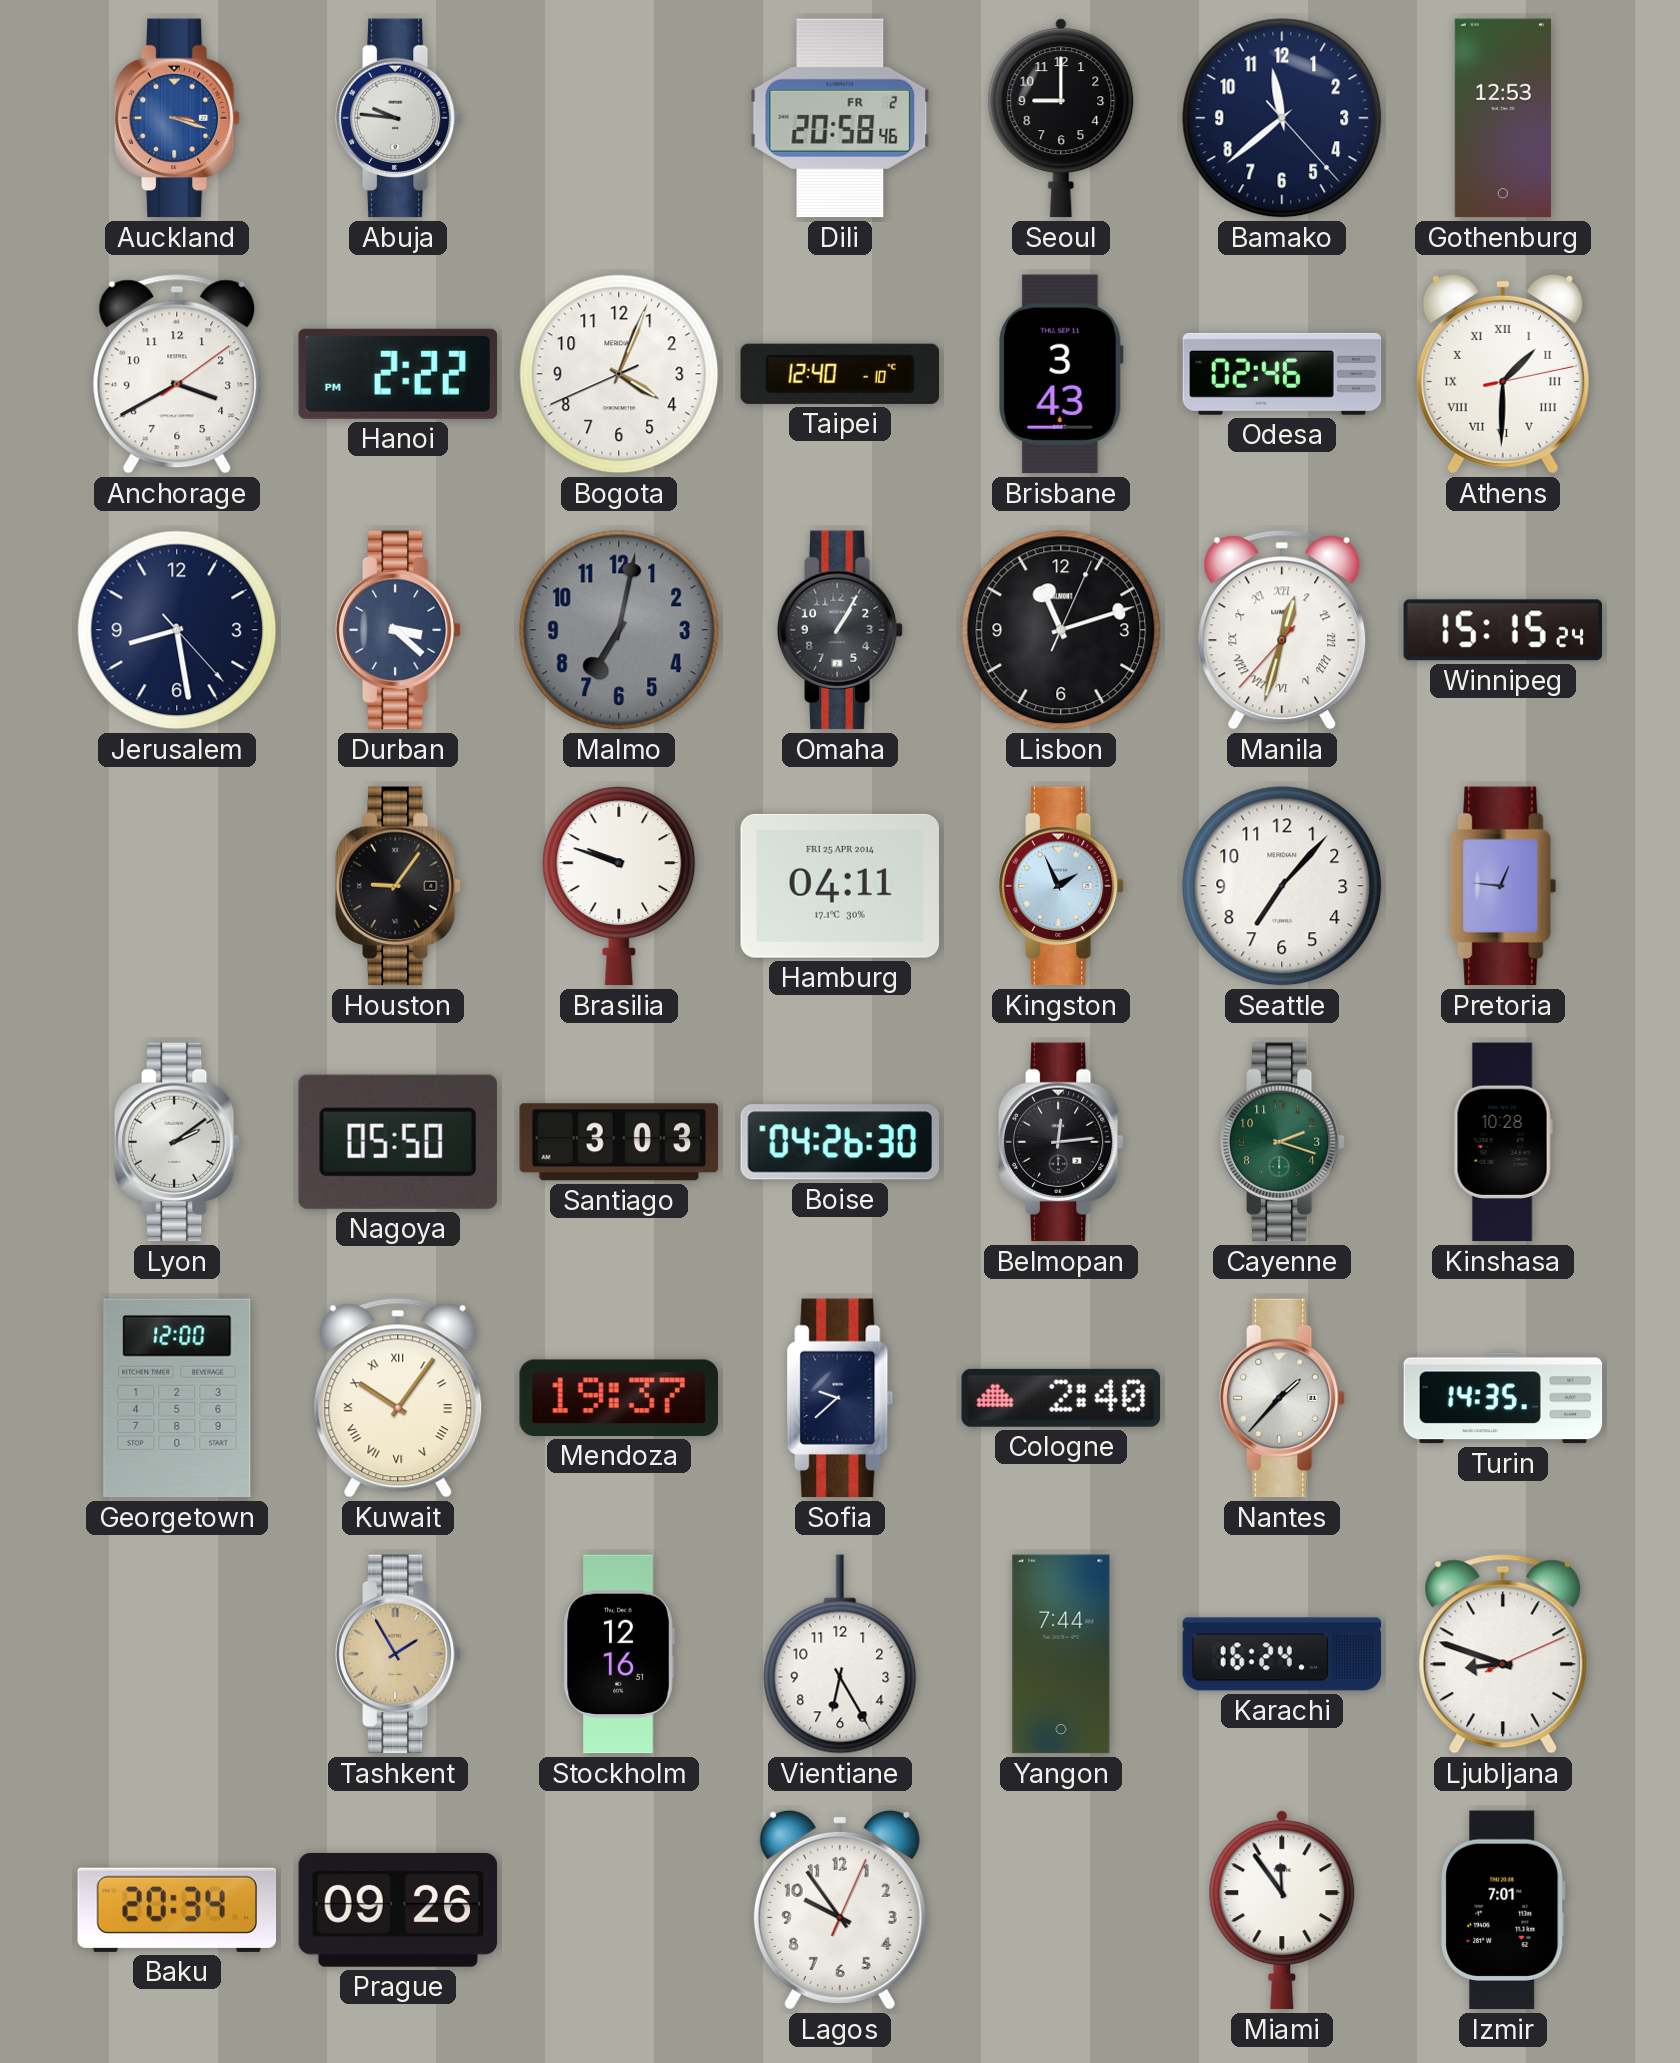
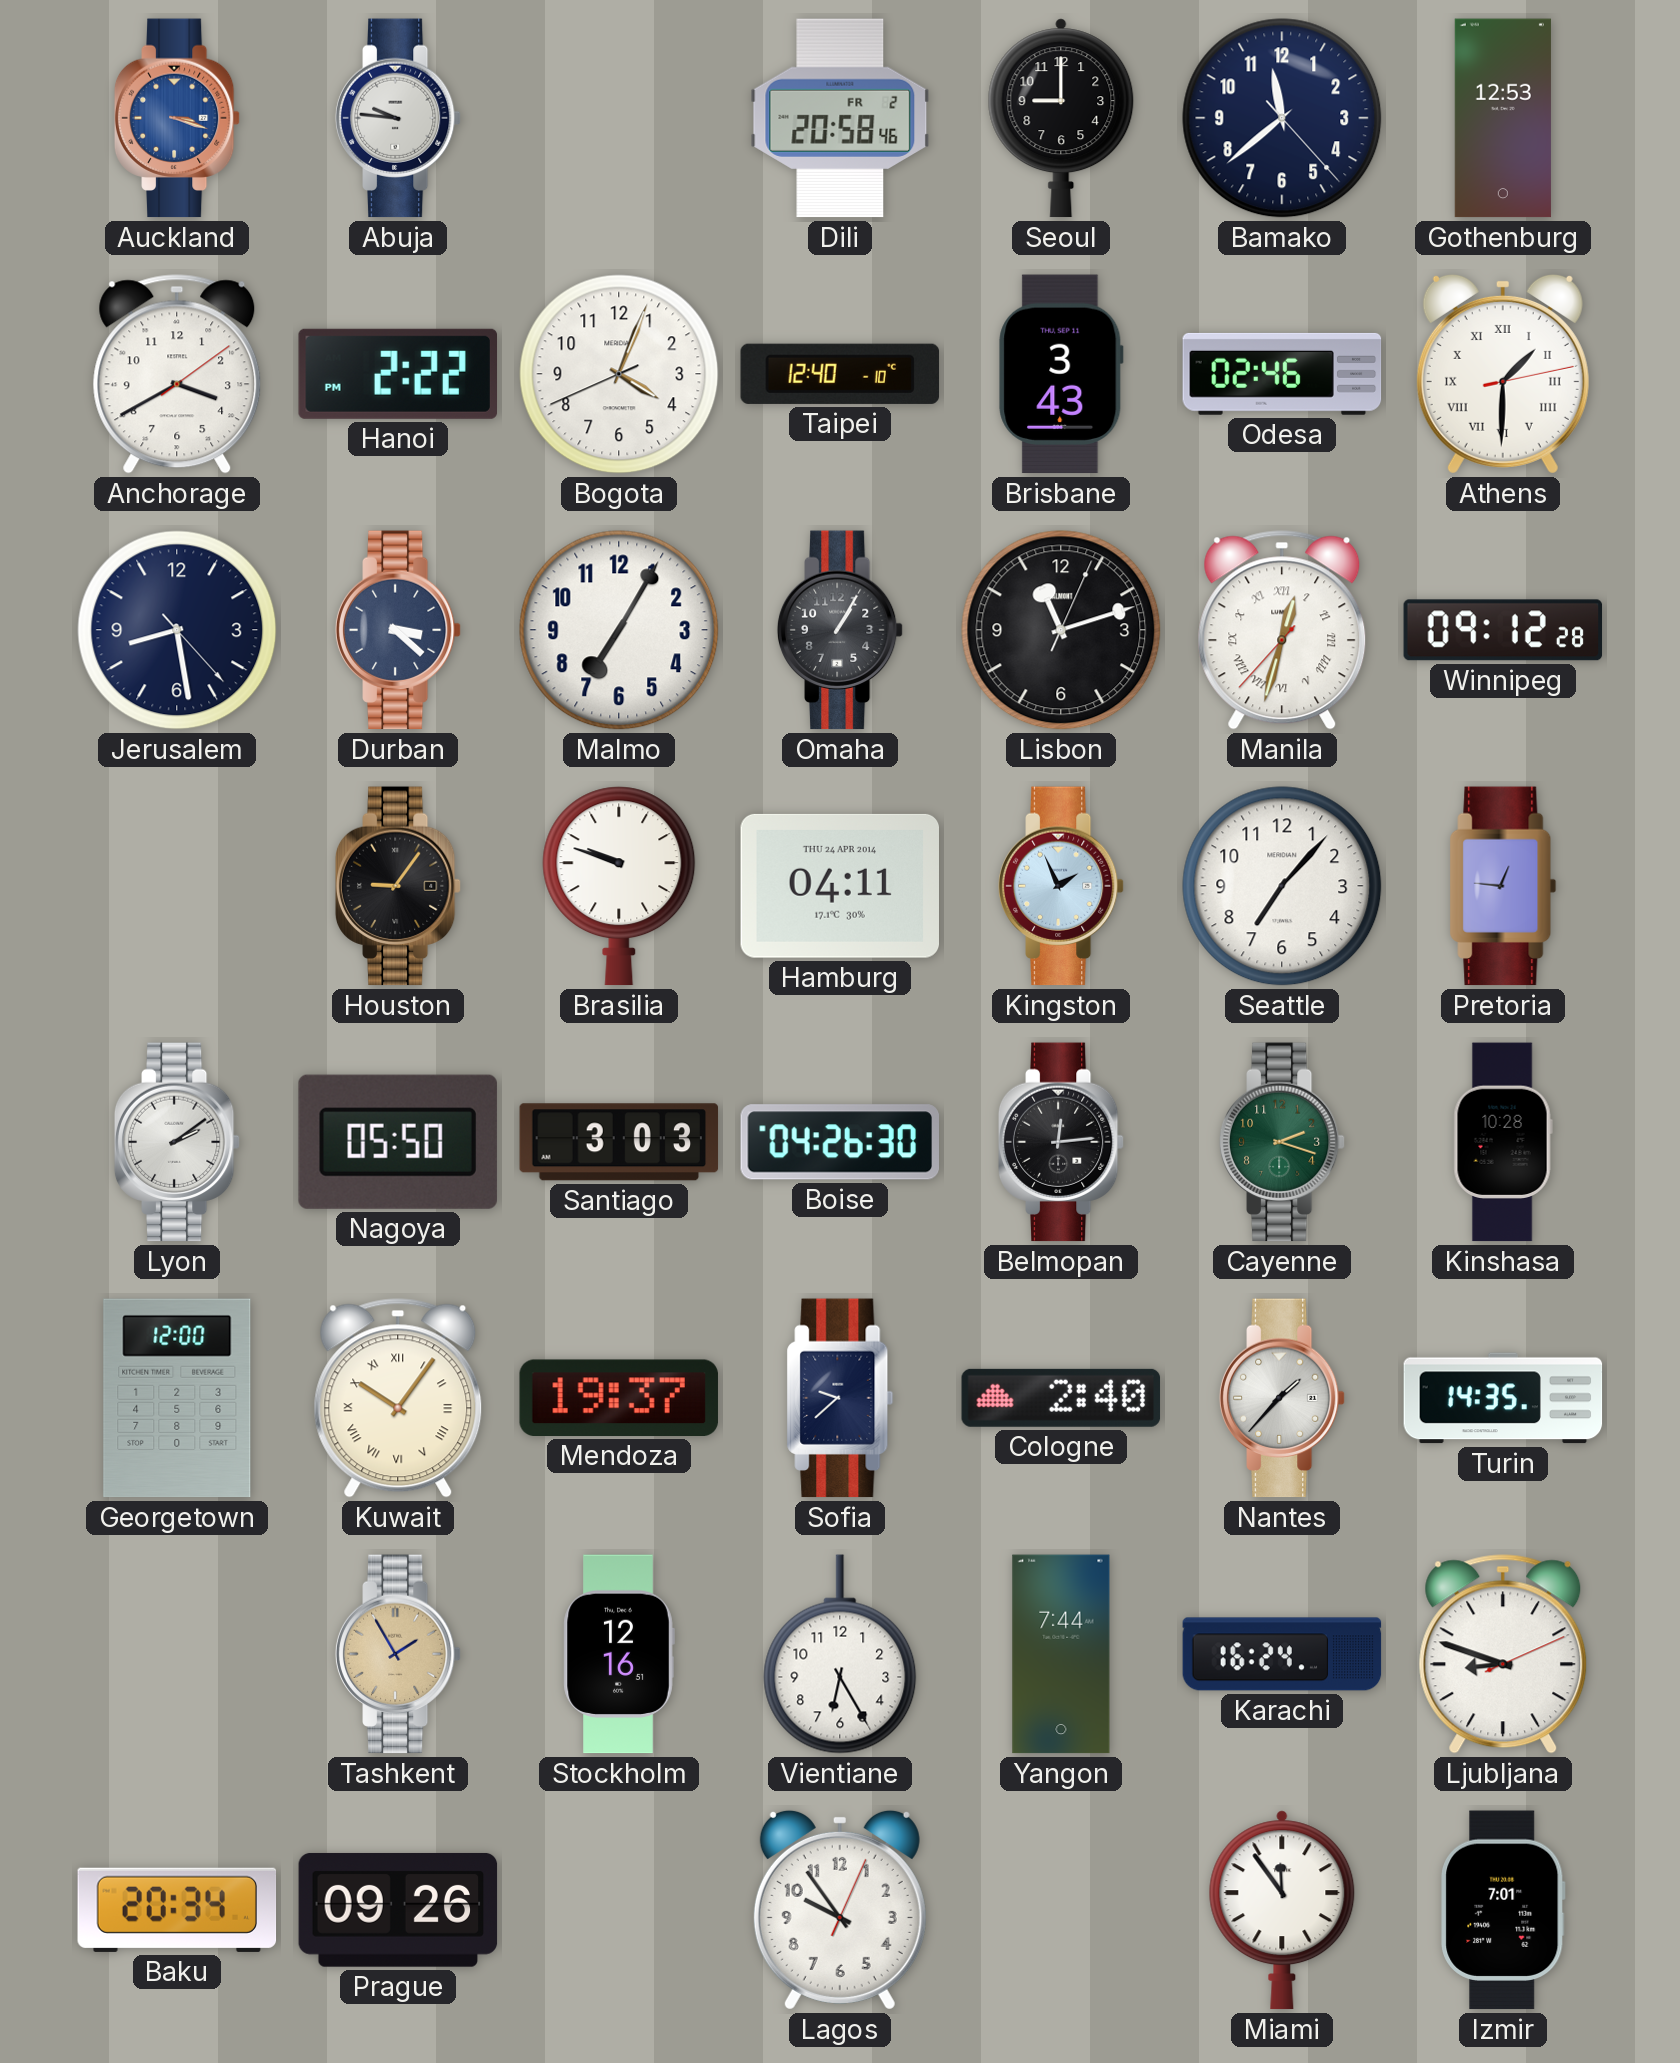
Malmo: 7:02 -> 7:05
Malmo dial: grey -> white
Winnipeg: 15:15 -> 09:12
Hamburg date: FRI 25 APR 2014 -> THU 24 APR 2014
